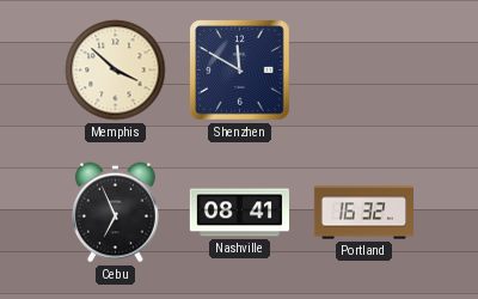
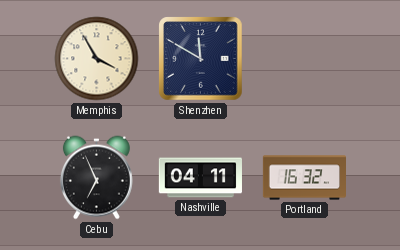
Memphis: 3:52 -> 3:55
Nashville: 08:41 -> 04:11
